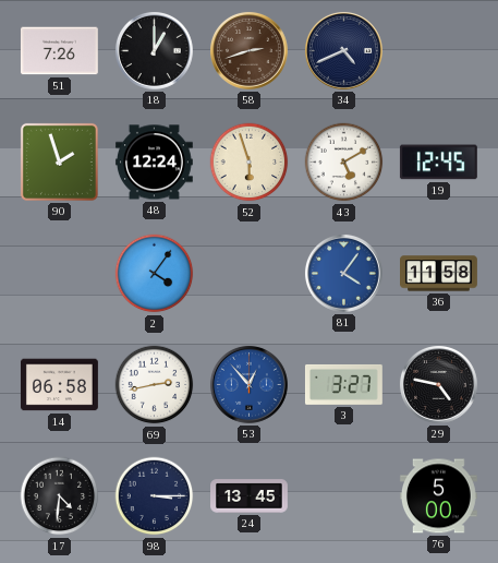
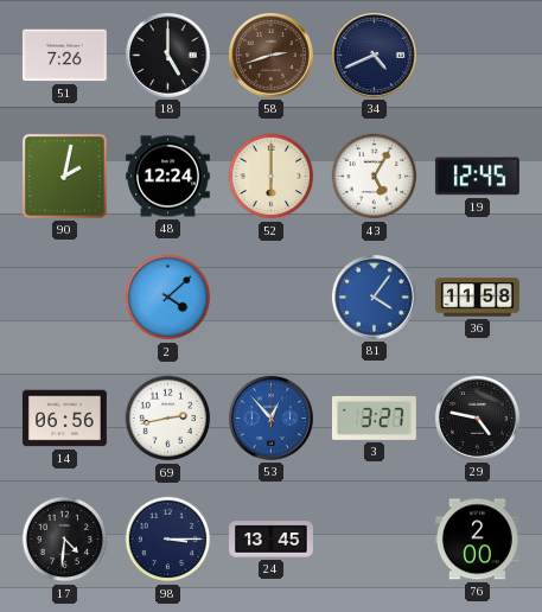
18: 1:00 -> 5:00
90: 1:57 -> 2:02
52: 5:57 -> 6:00
43: 5:10 -> 5:05
2: 4:06 -> 4:08
14: 06:58 -> 06:56
76: 5:00 -> 2:00
